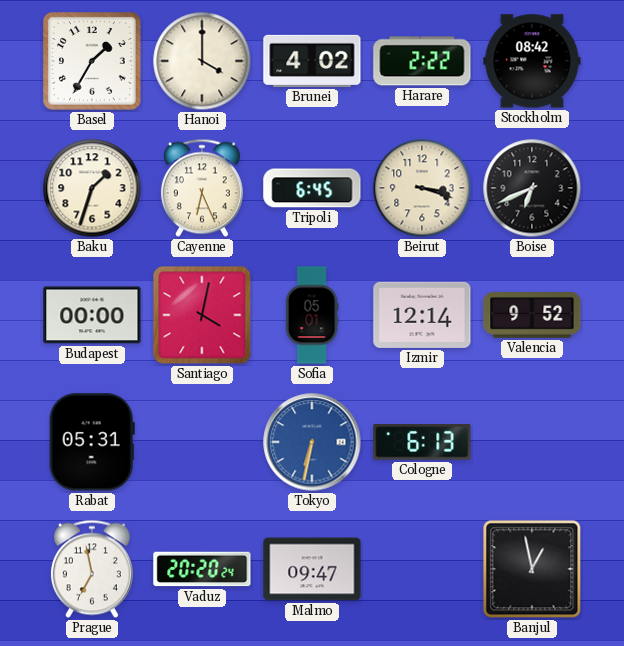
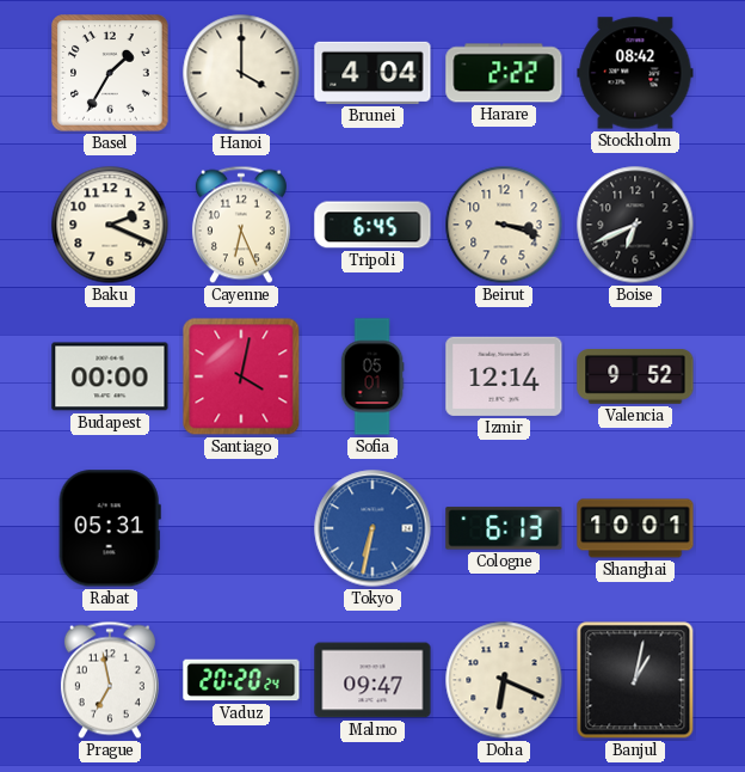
Brunei: 4:02 -> 4:04
Baku: 1:33 -> 2:19
Shanghai: none -> 10:01
Doha: none -> 6:19
Banjul: 12:58 -> 1:02
